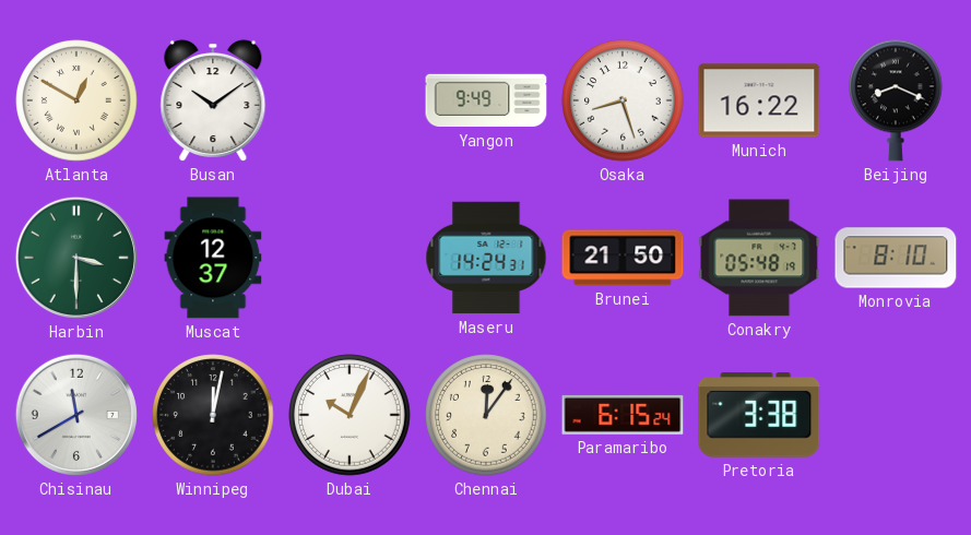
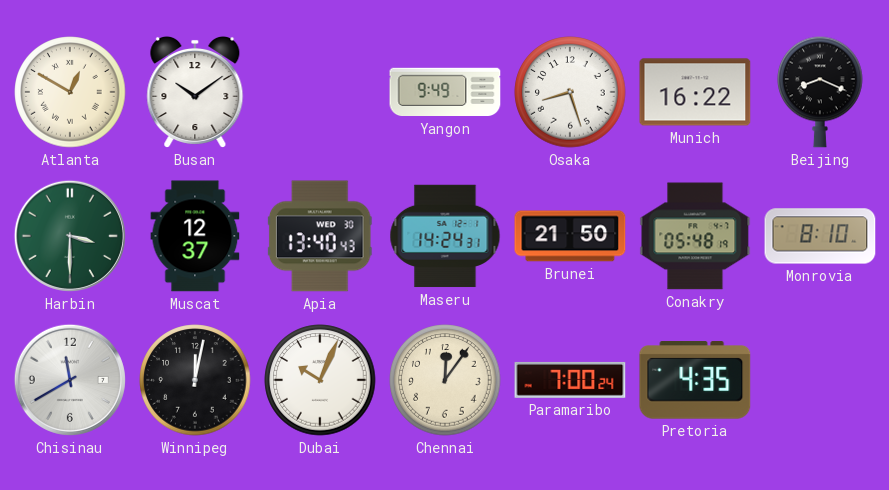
Apia: none -> 13:40
Paramaribo: 6:15 -> 7:00
Pretoria: 3:38 -> 4:35
